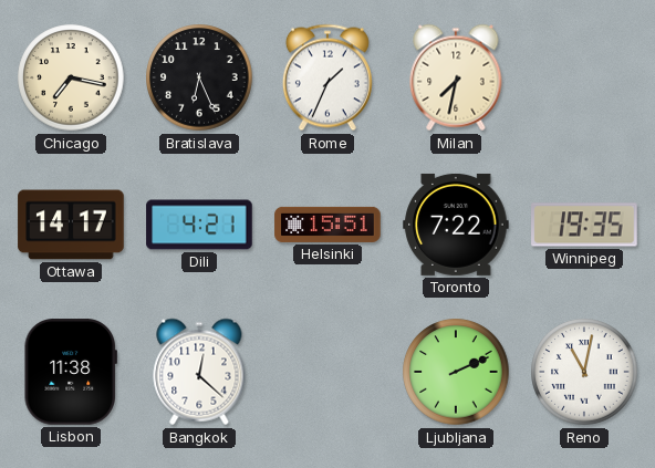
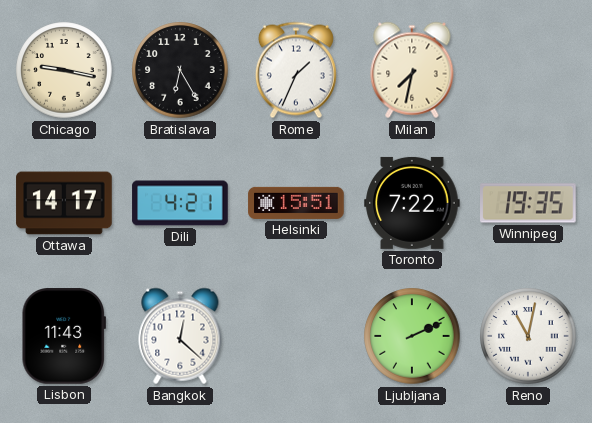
Chicago: 7:17 -> 9:17
Bratislava: 6:26 -> 6:25
Lisbon: 11:38 -> 11:43
